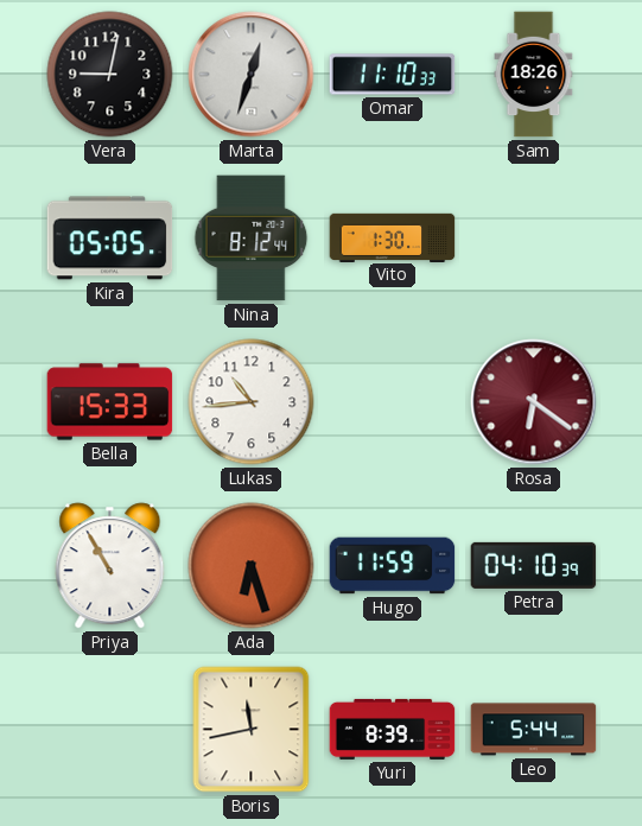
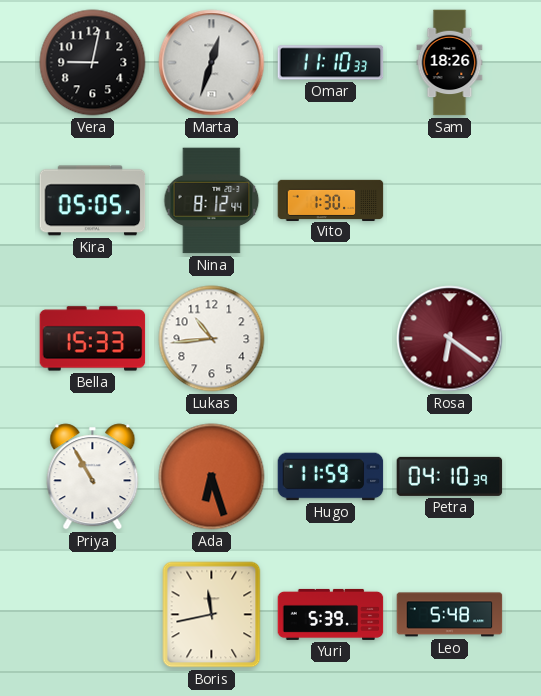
Yuri: 8:39 -> 5:39
Leo: 5:44 -> 5:48
